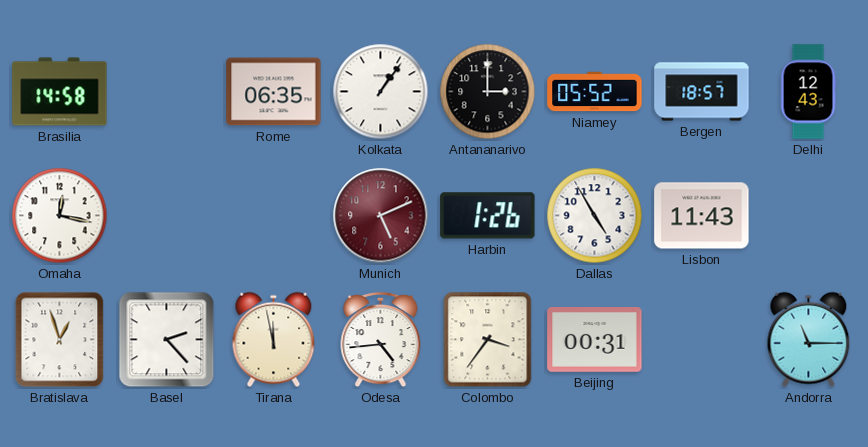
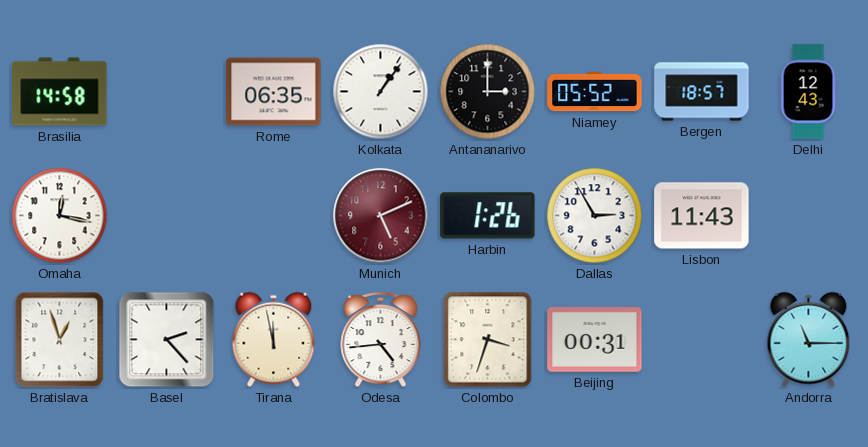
Dallas: 4:55 -> 2:55
Colombo: 3:36 -> 3:33
